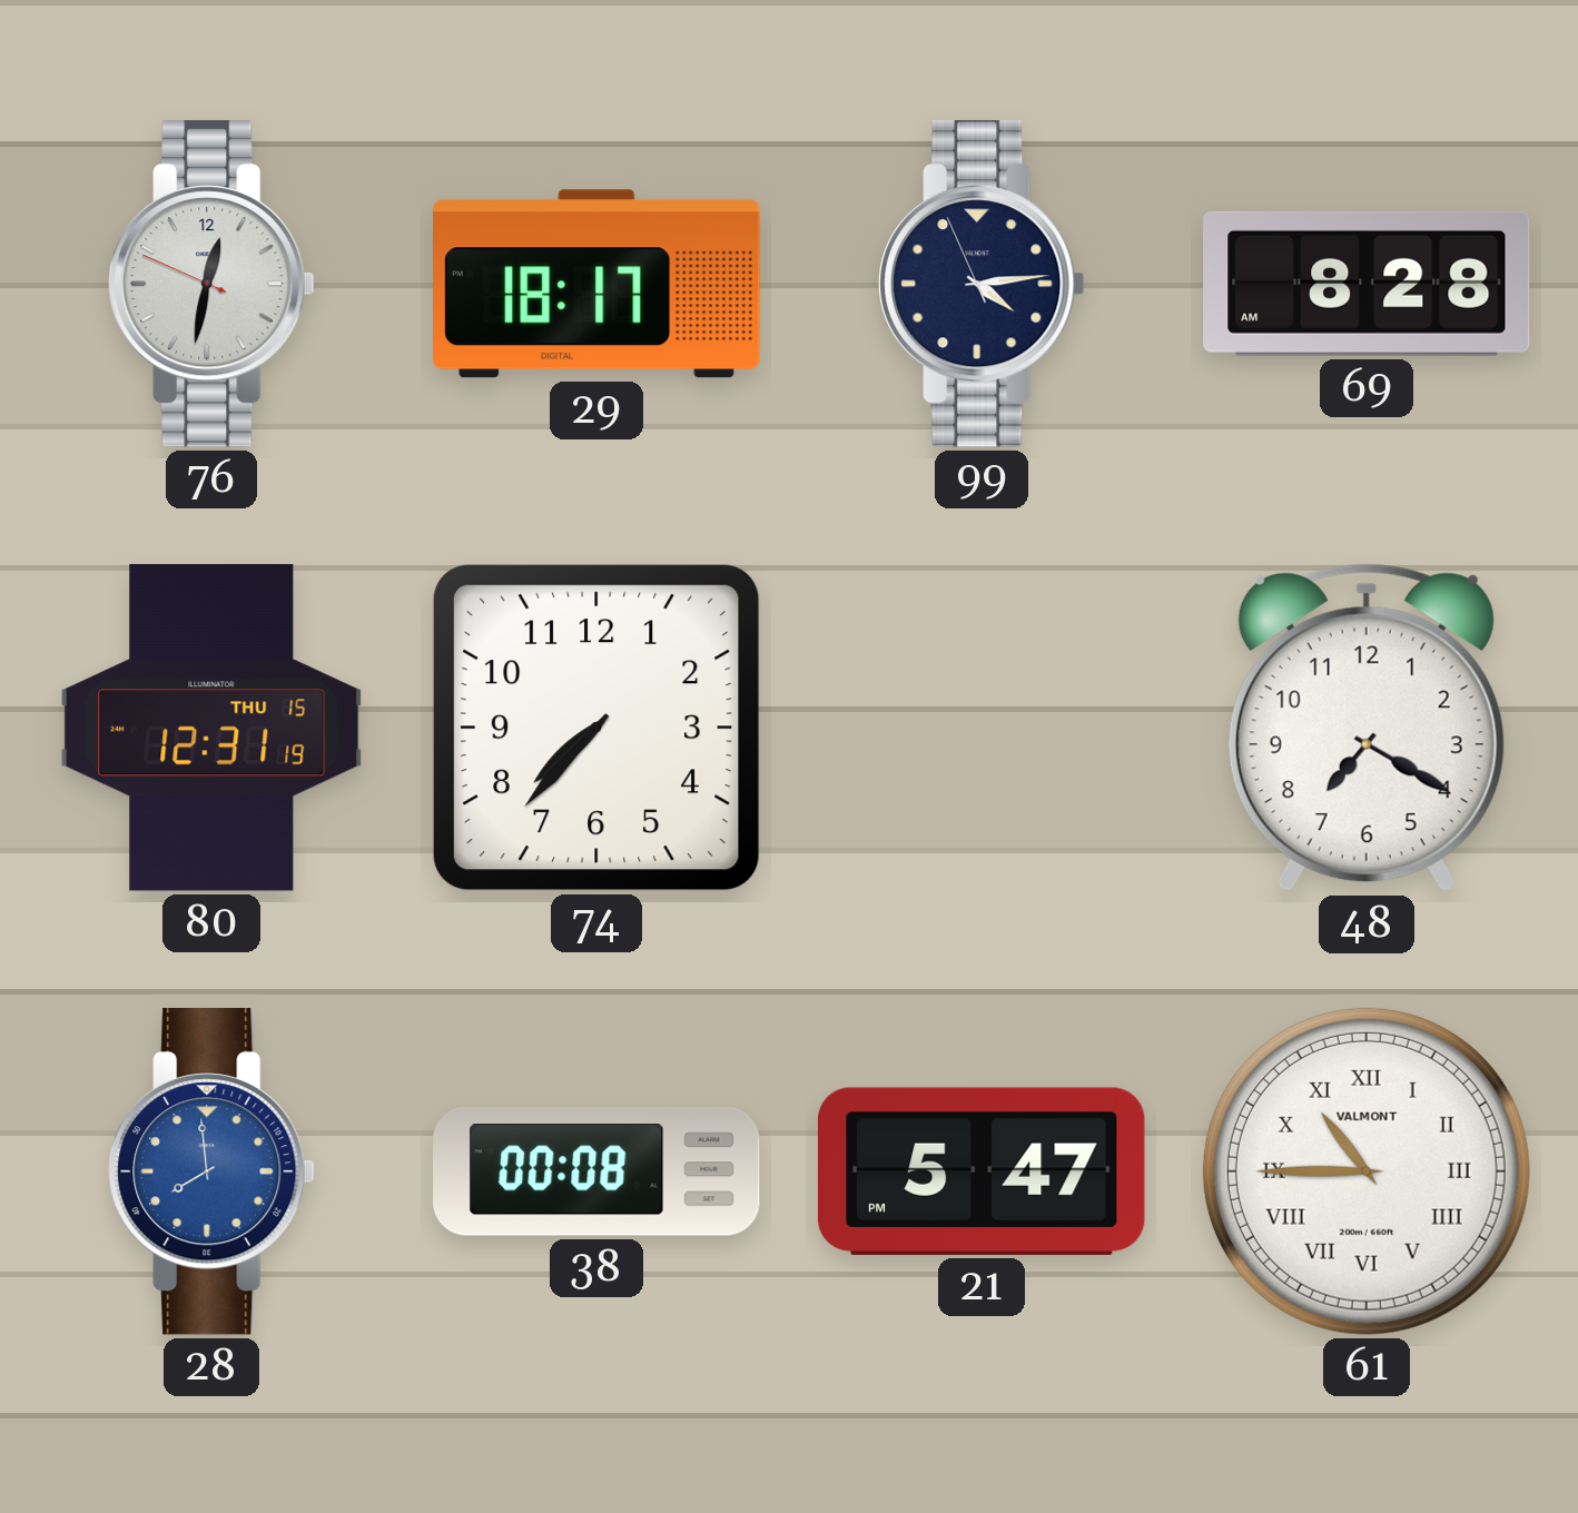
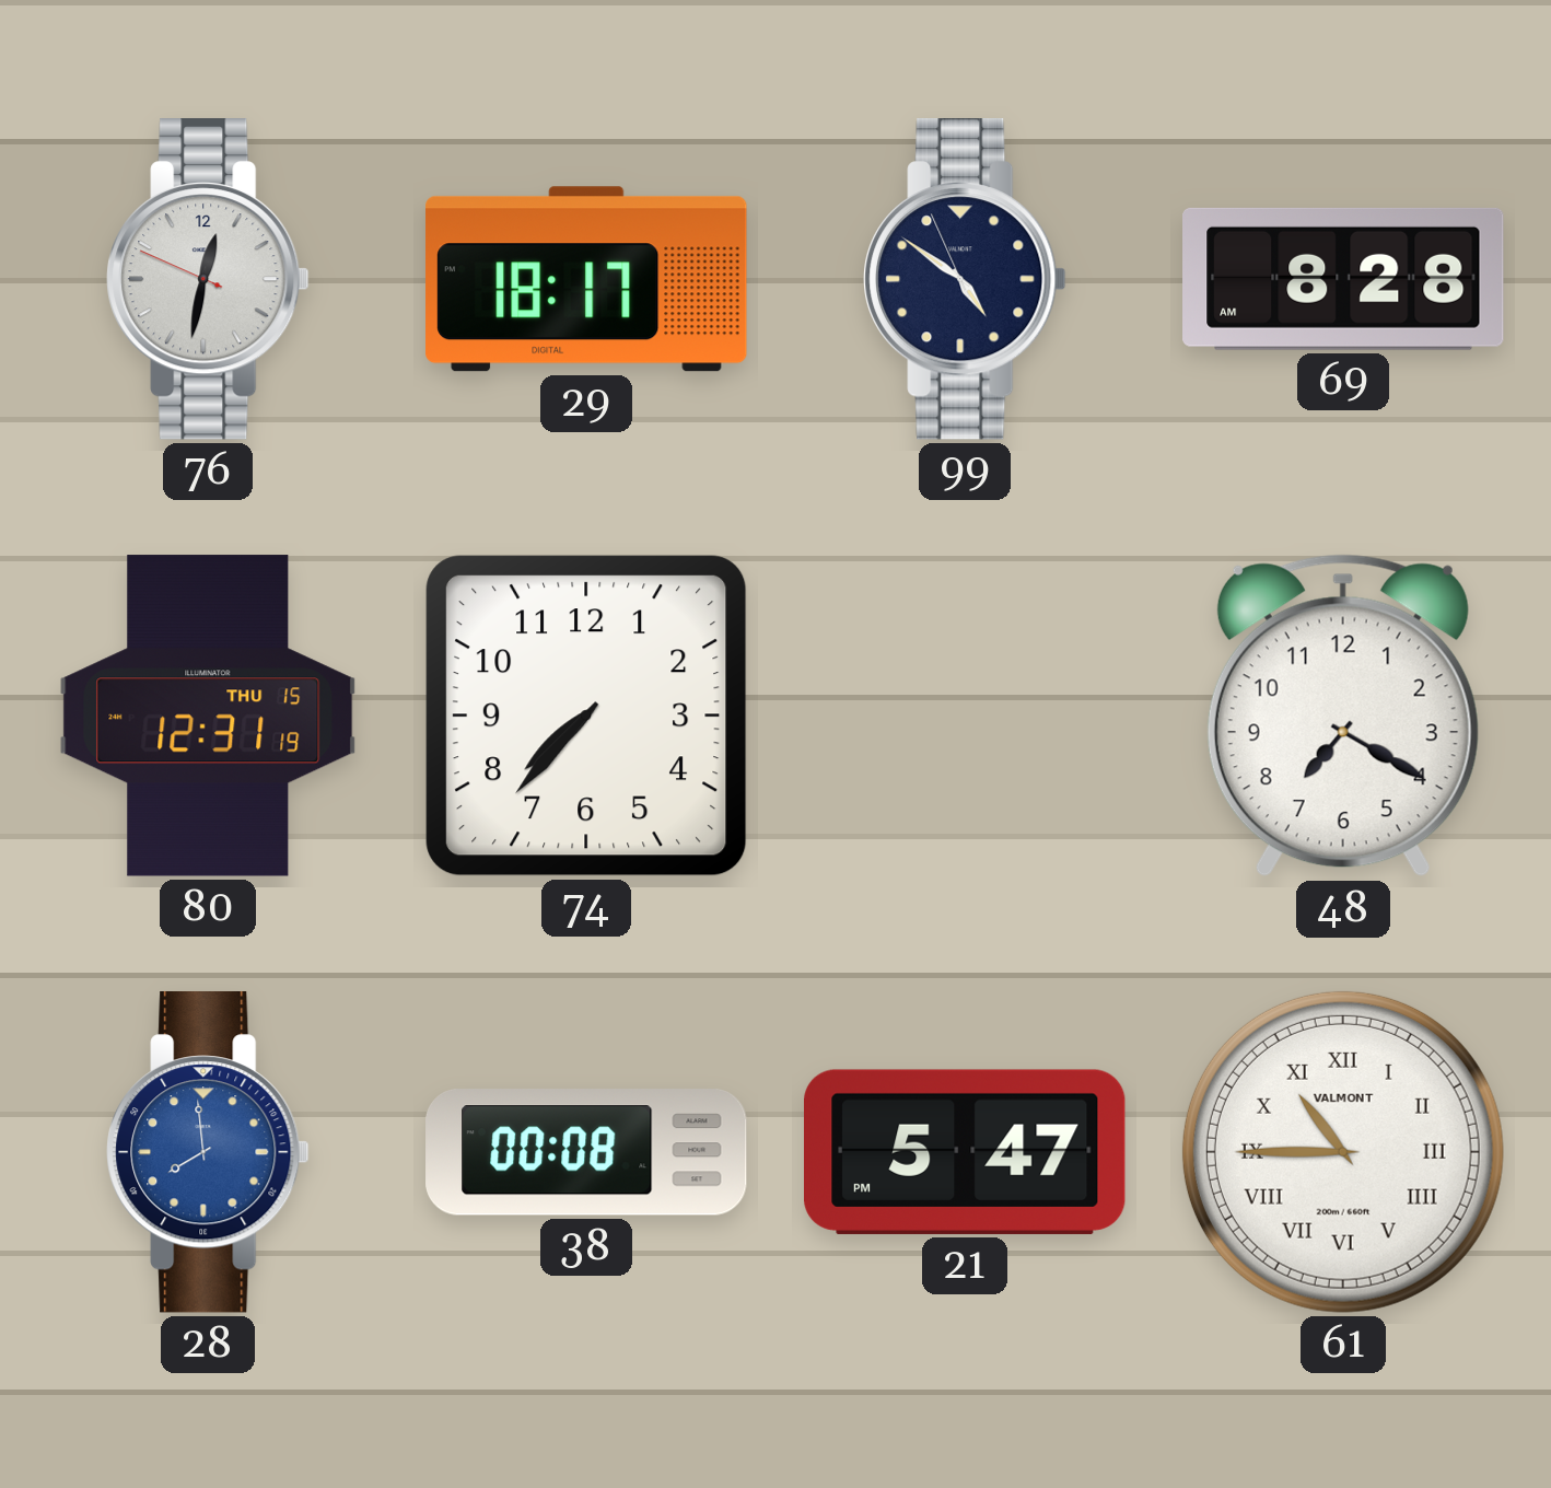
99: 4:13 -> 4:50
